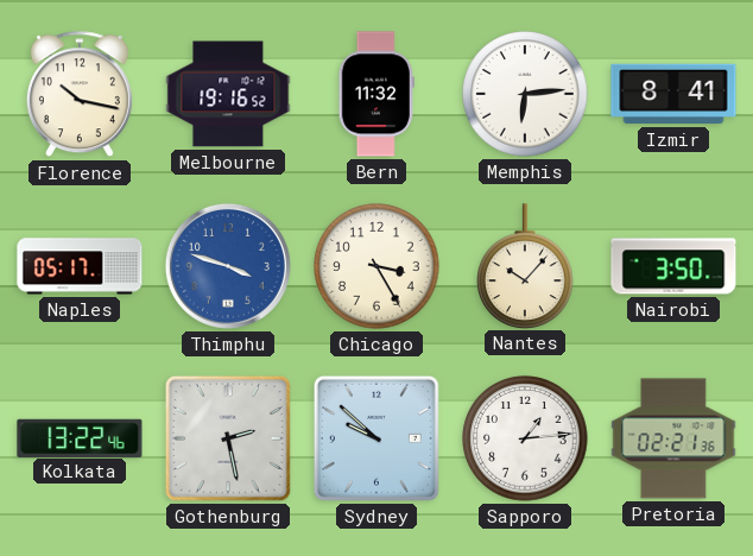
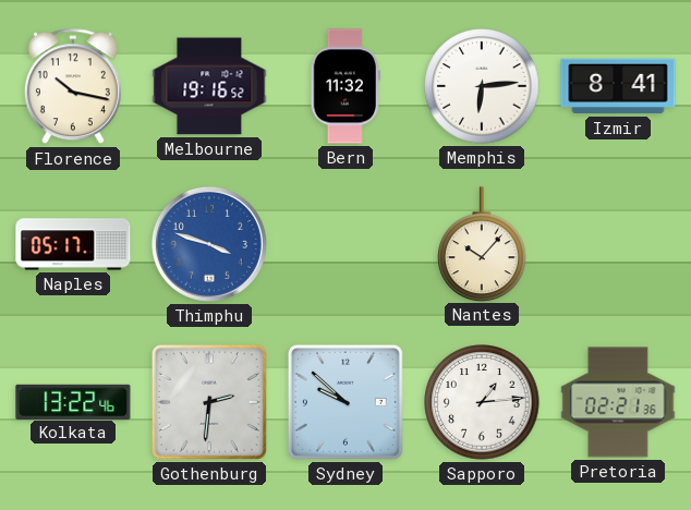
Chicago: 3:25 -> none
Nairobi: 3:50 -> none
Gothenburg: 2:28 -> 2:31
